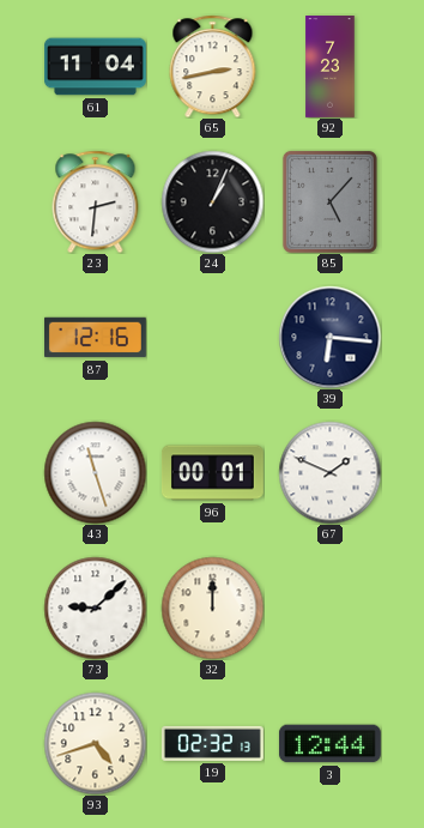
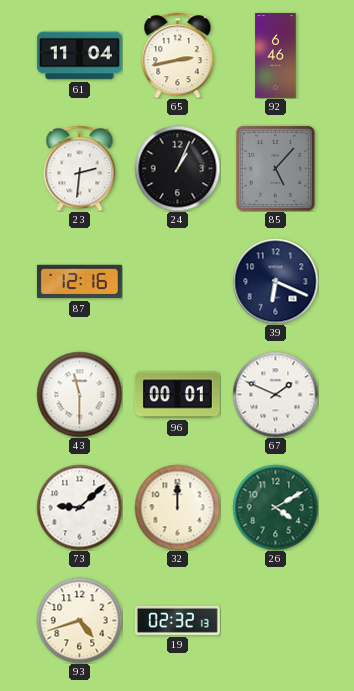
92: 7:23 -> 6:46
39: 6:16 -> 6:19
43: 11:27 -> 11:30
26: none -> 4:10
3: 12:44 -> none
